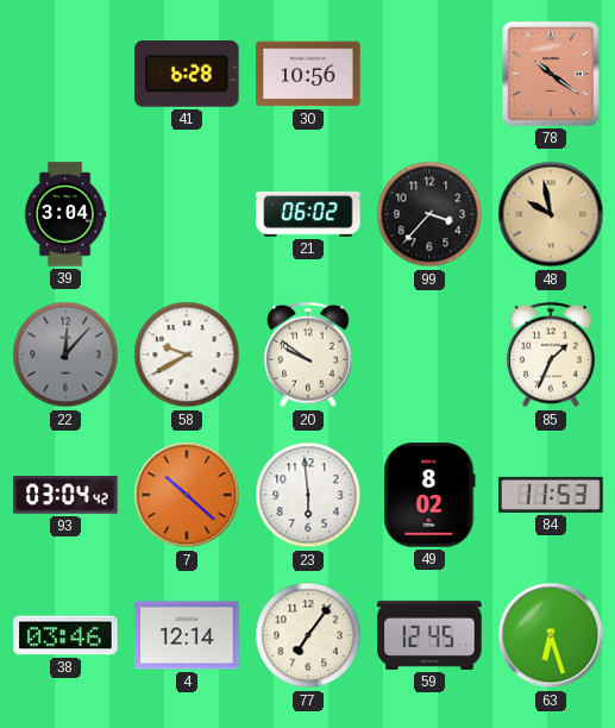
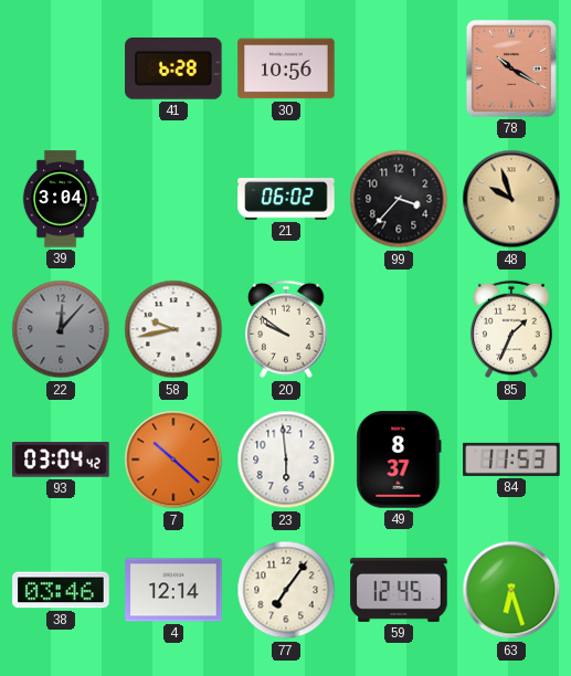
78: 10:21 -> 10:20
48: 9:58 -> 9:57
58: 9:40 -> 9:43
49: 8:02 -> 8:37
